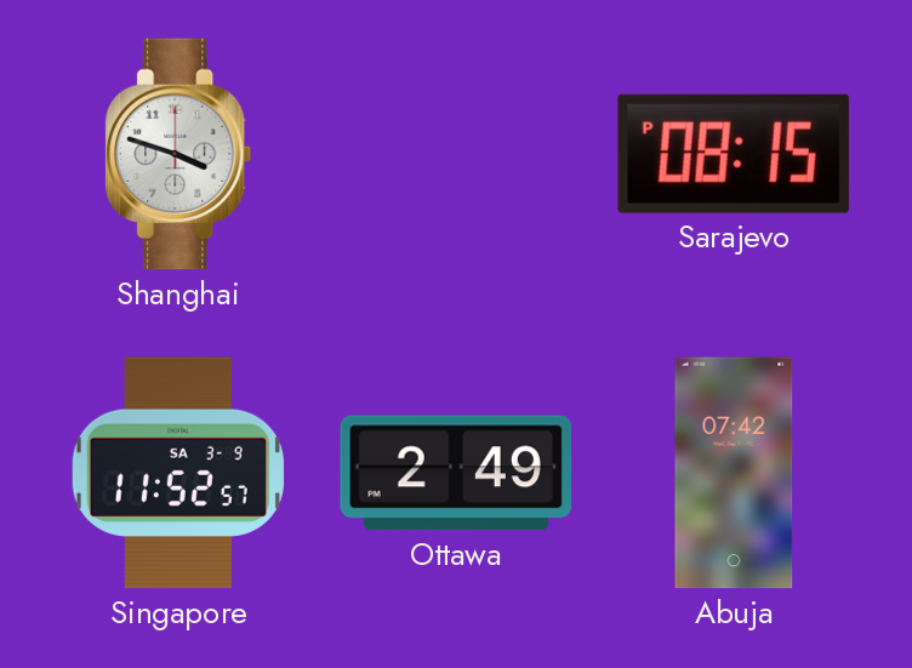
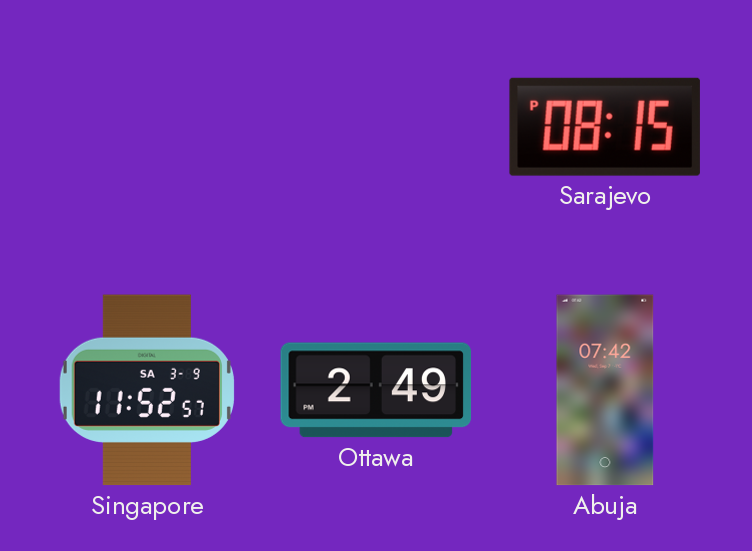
Shanghai: 3:48 -> none
